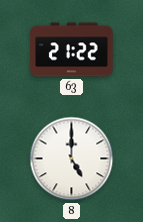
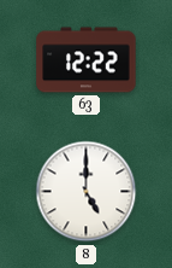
63: 21:22 -> 12:22
